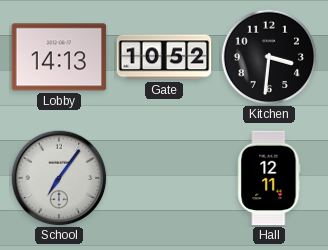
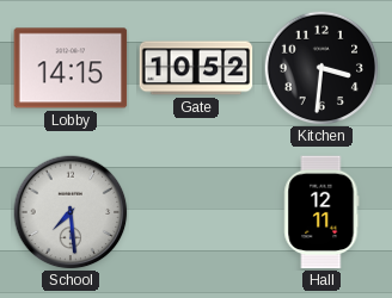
Lobby: 14:13 -> 14:15
School: 7:06 -> 7:29
